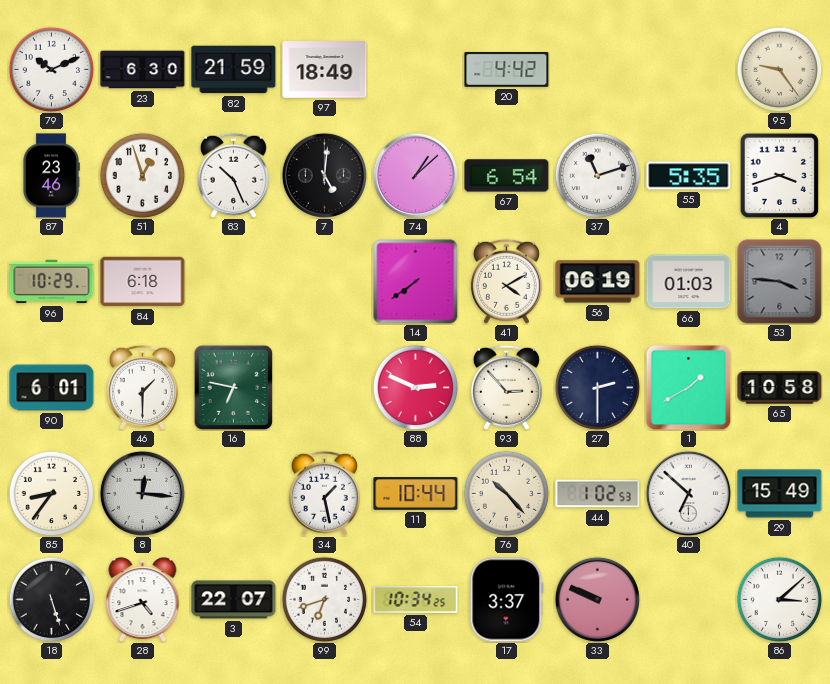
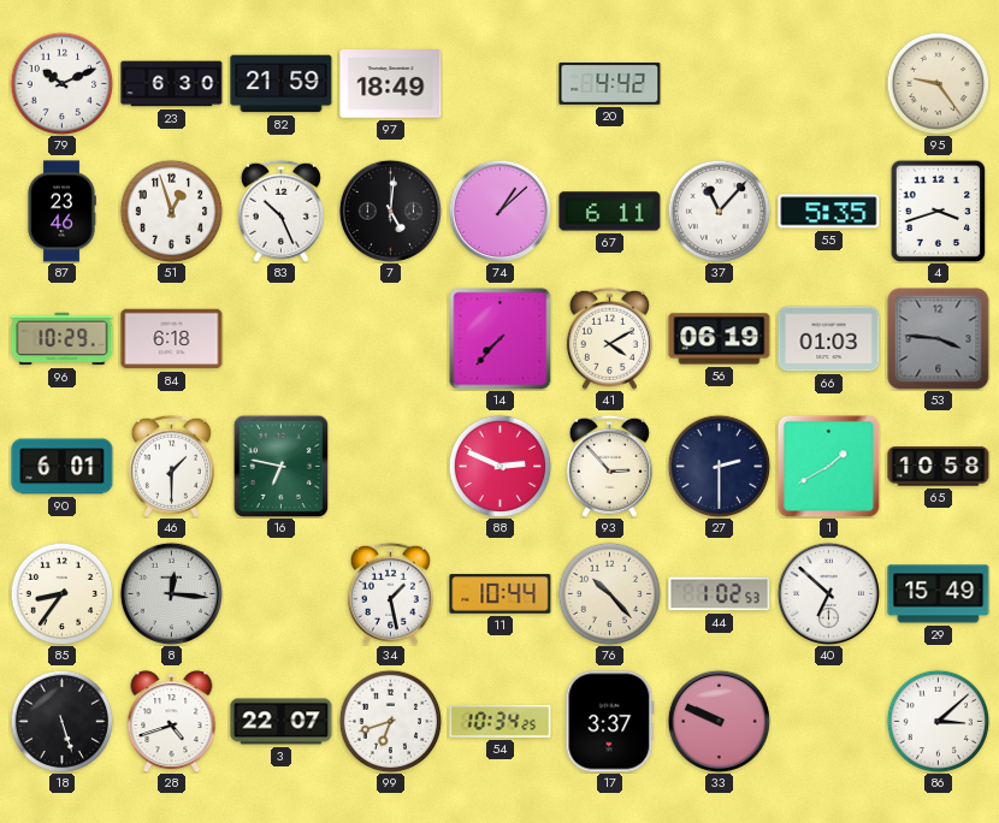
67: 6:54 -> 6:11
37: 11:12 -> 11:07
14: 7:39 -> 7:37
